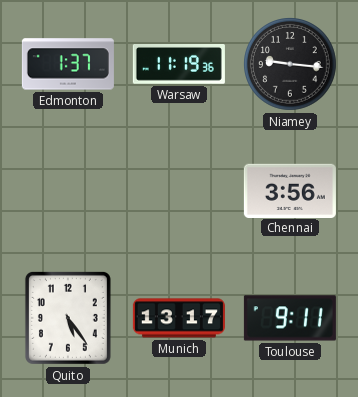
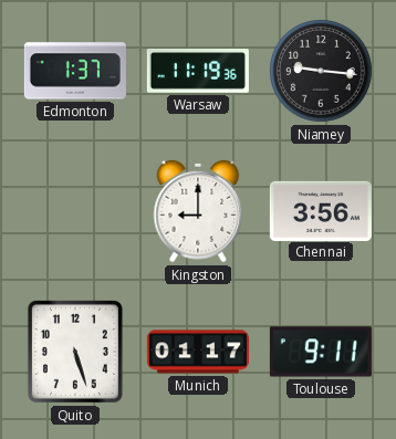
Kingston: none -> 9:00
Quito: 5:24 -> 5:27
Munich: 13:17 -> 01:17
